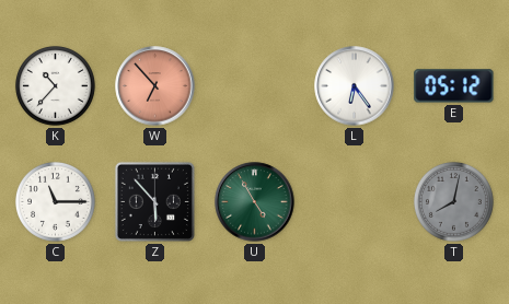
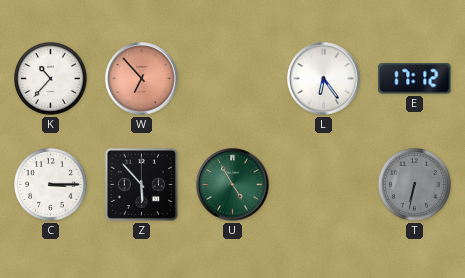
E: 05:12 -> 17:12
C: 11:15 -> 3:15
T: 8:02 -> 6:32
